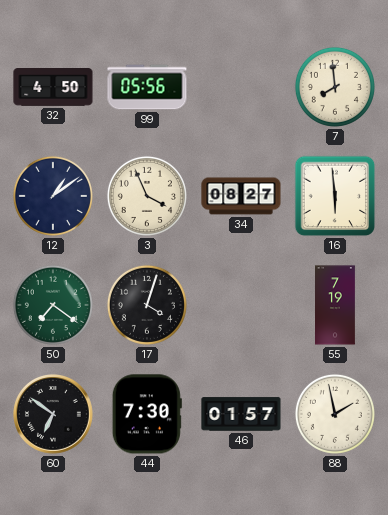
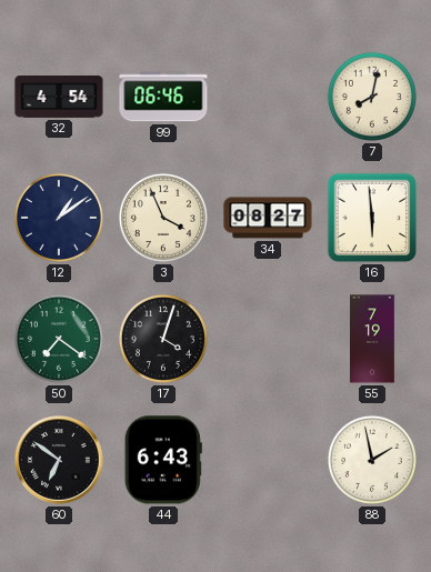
32: 4:50 -> 4:54
99: 05:56 -> 06:46
7: 7:59 -> 8:02
44: 7:30 -> 6:43
46: 01:57 -> none
